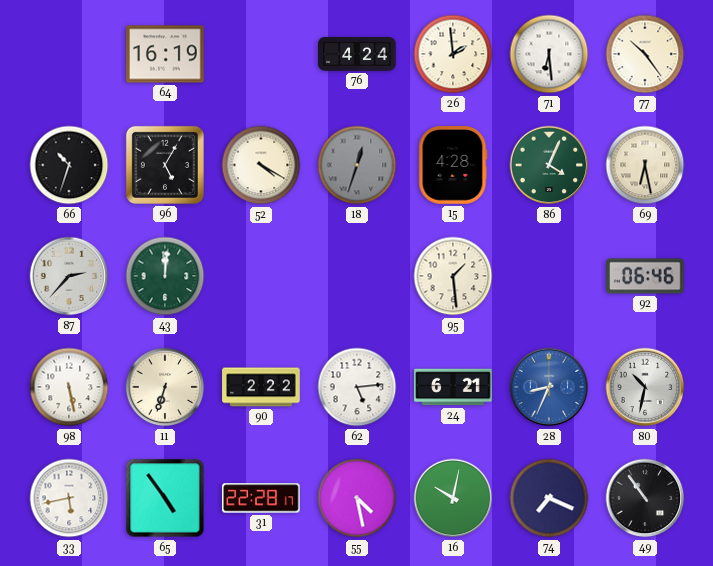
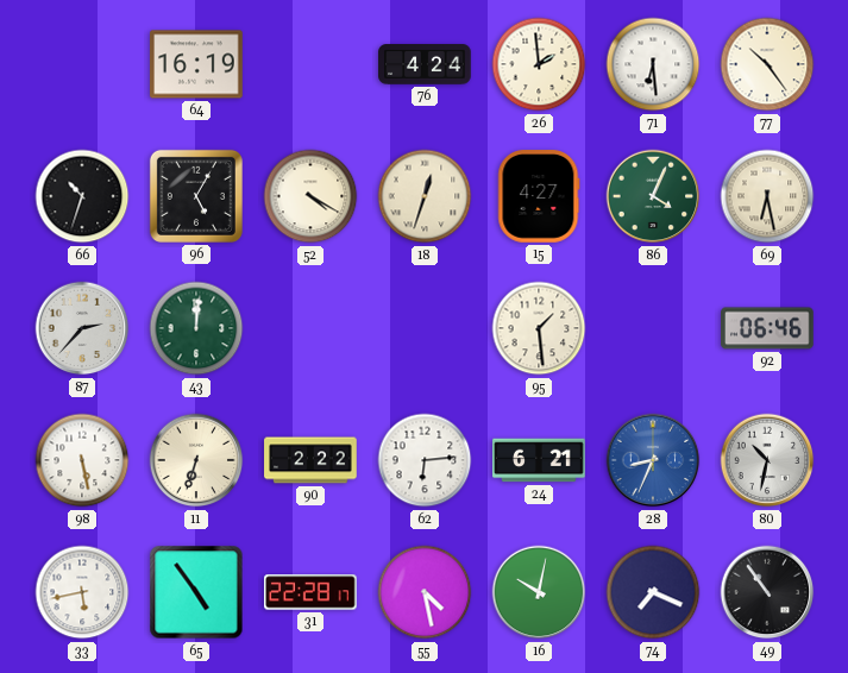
18 dial: grey -> cream
15: 4:28 -> 4:27
62: 5:14 -> 6:14
